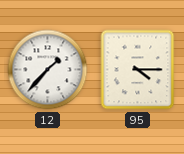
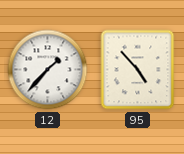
95: 4:15 -> 4:53
